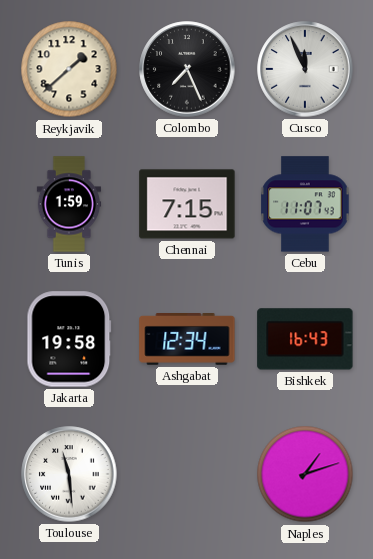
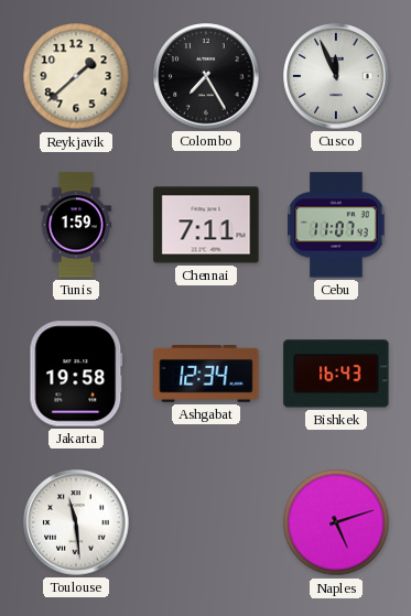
Colombo: 7:26 -> 7:25
Chennai: 7:15 -> 7:11
Naples: 1:12 -> 5:12
